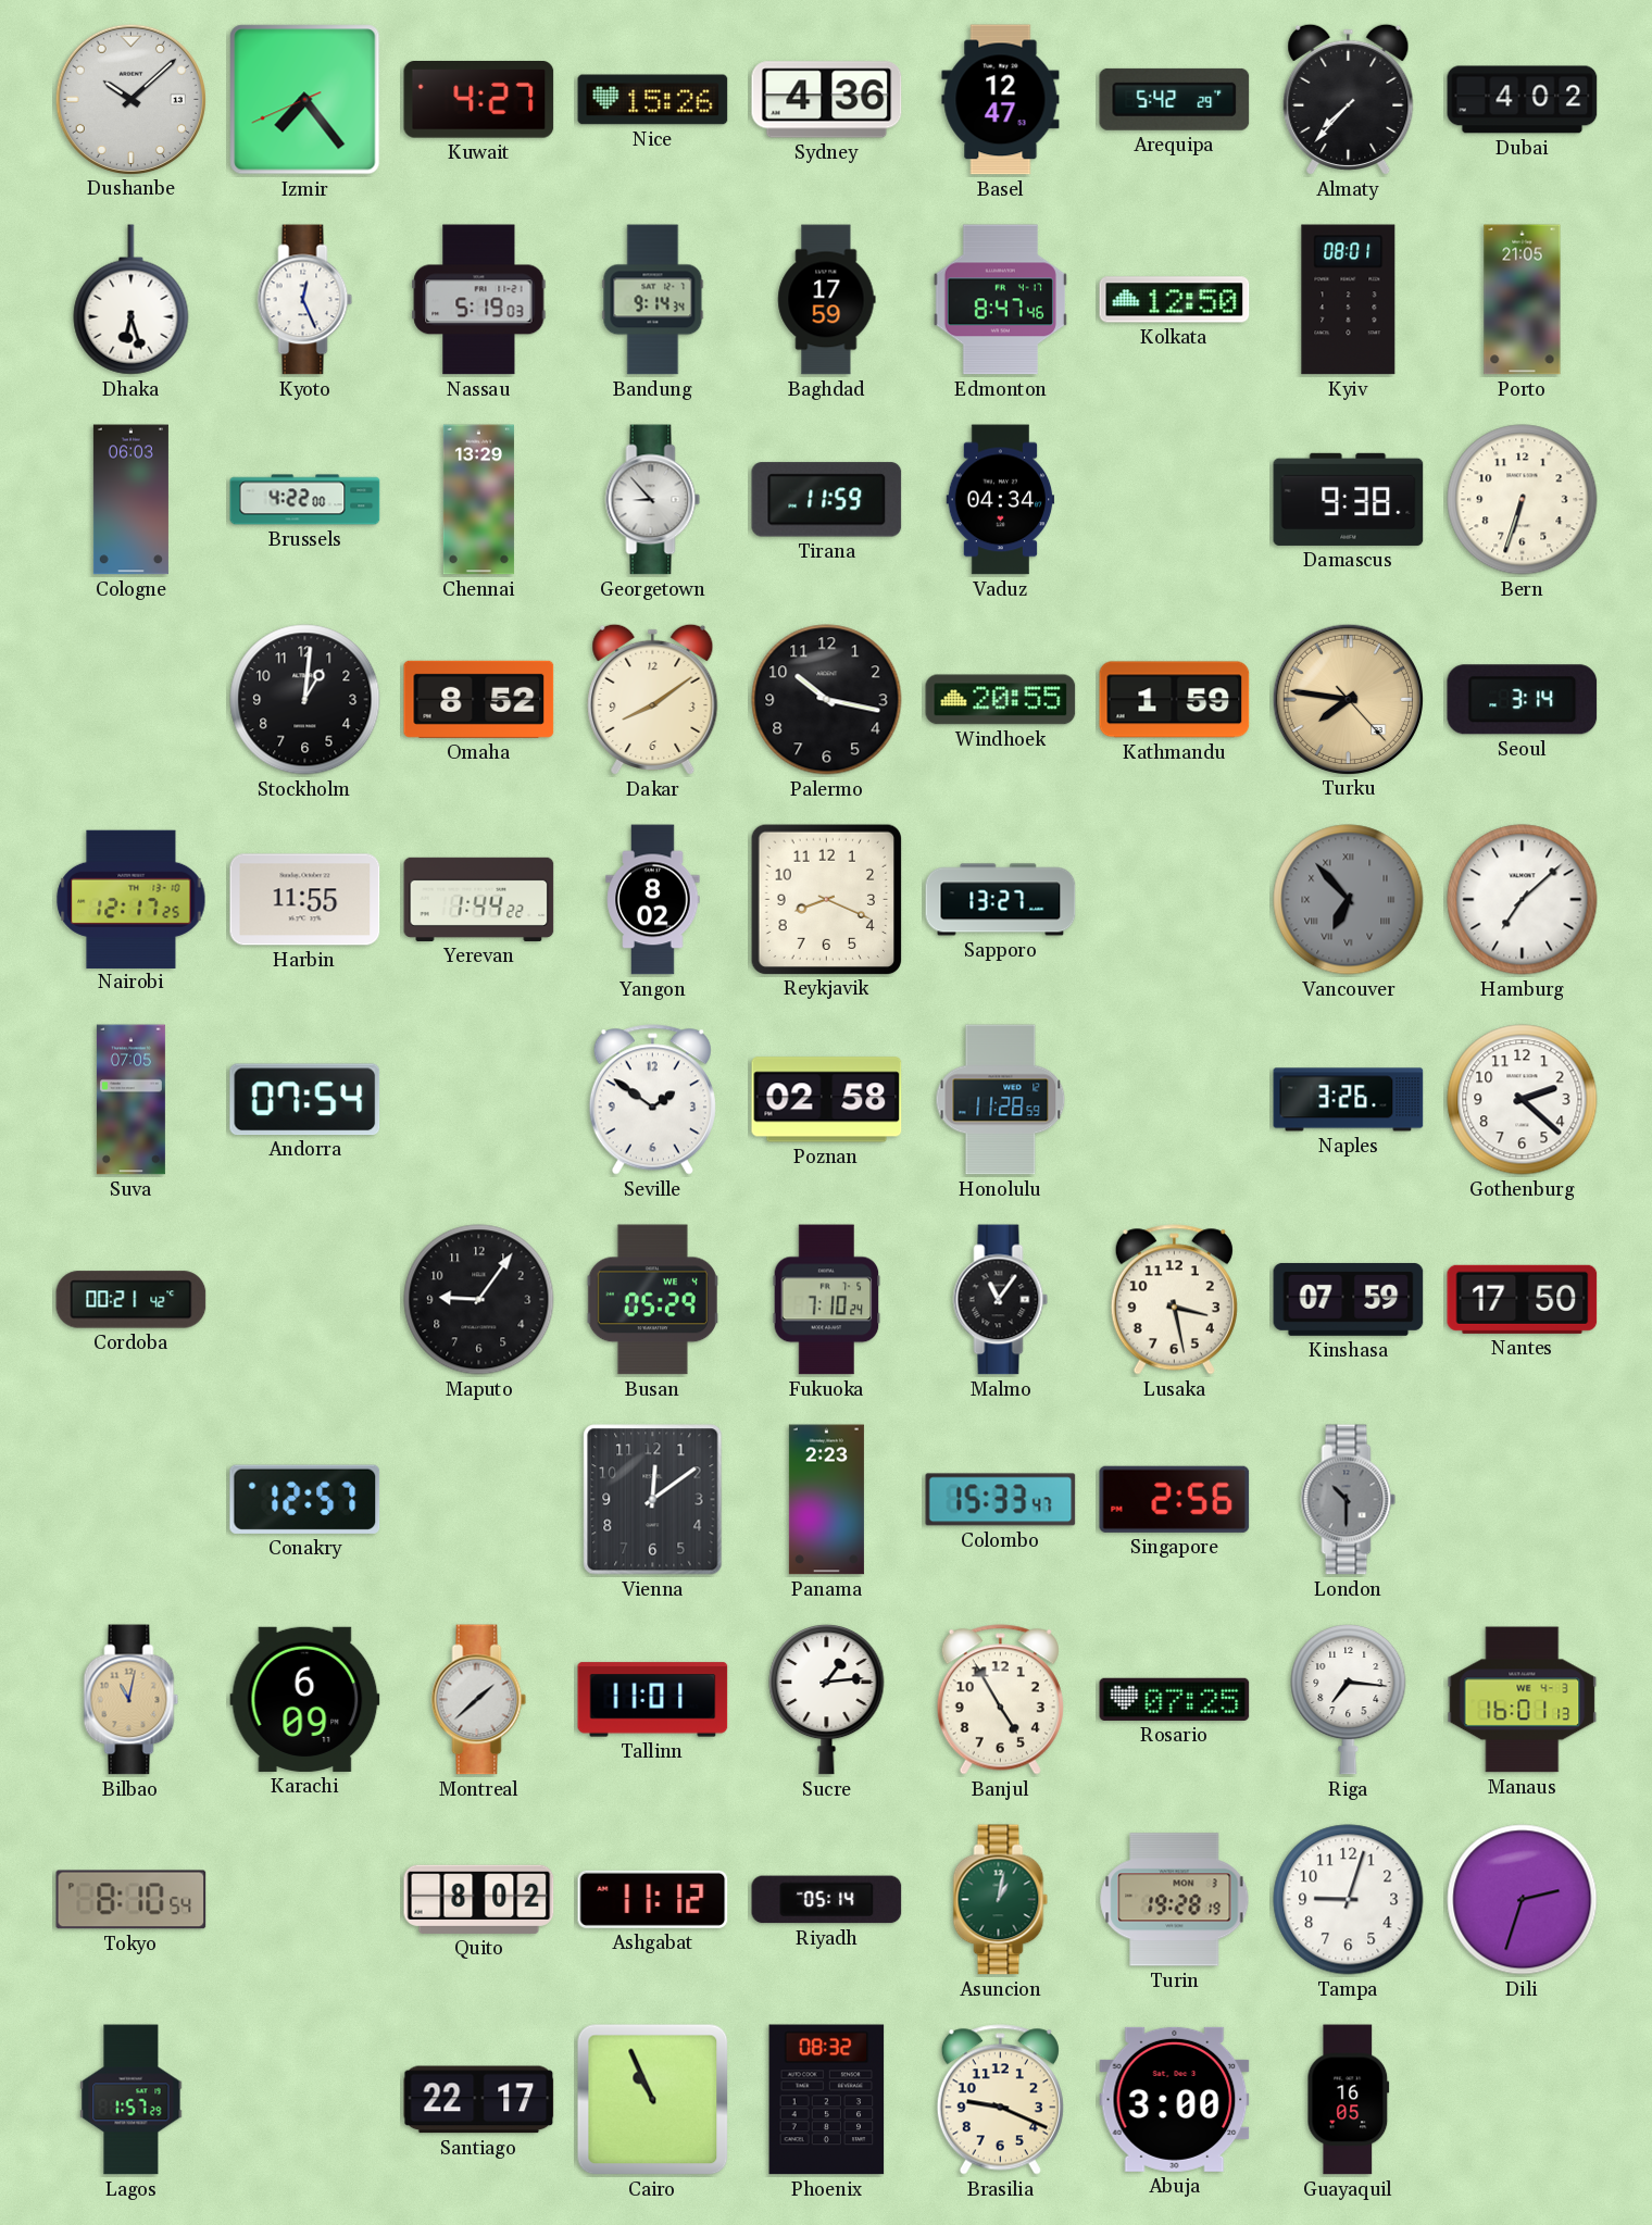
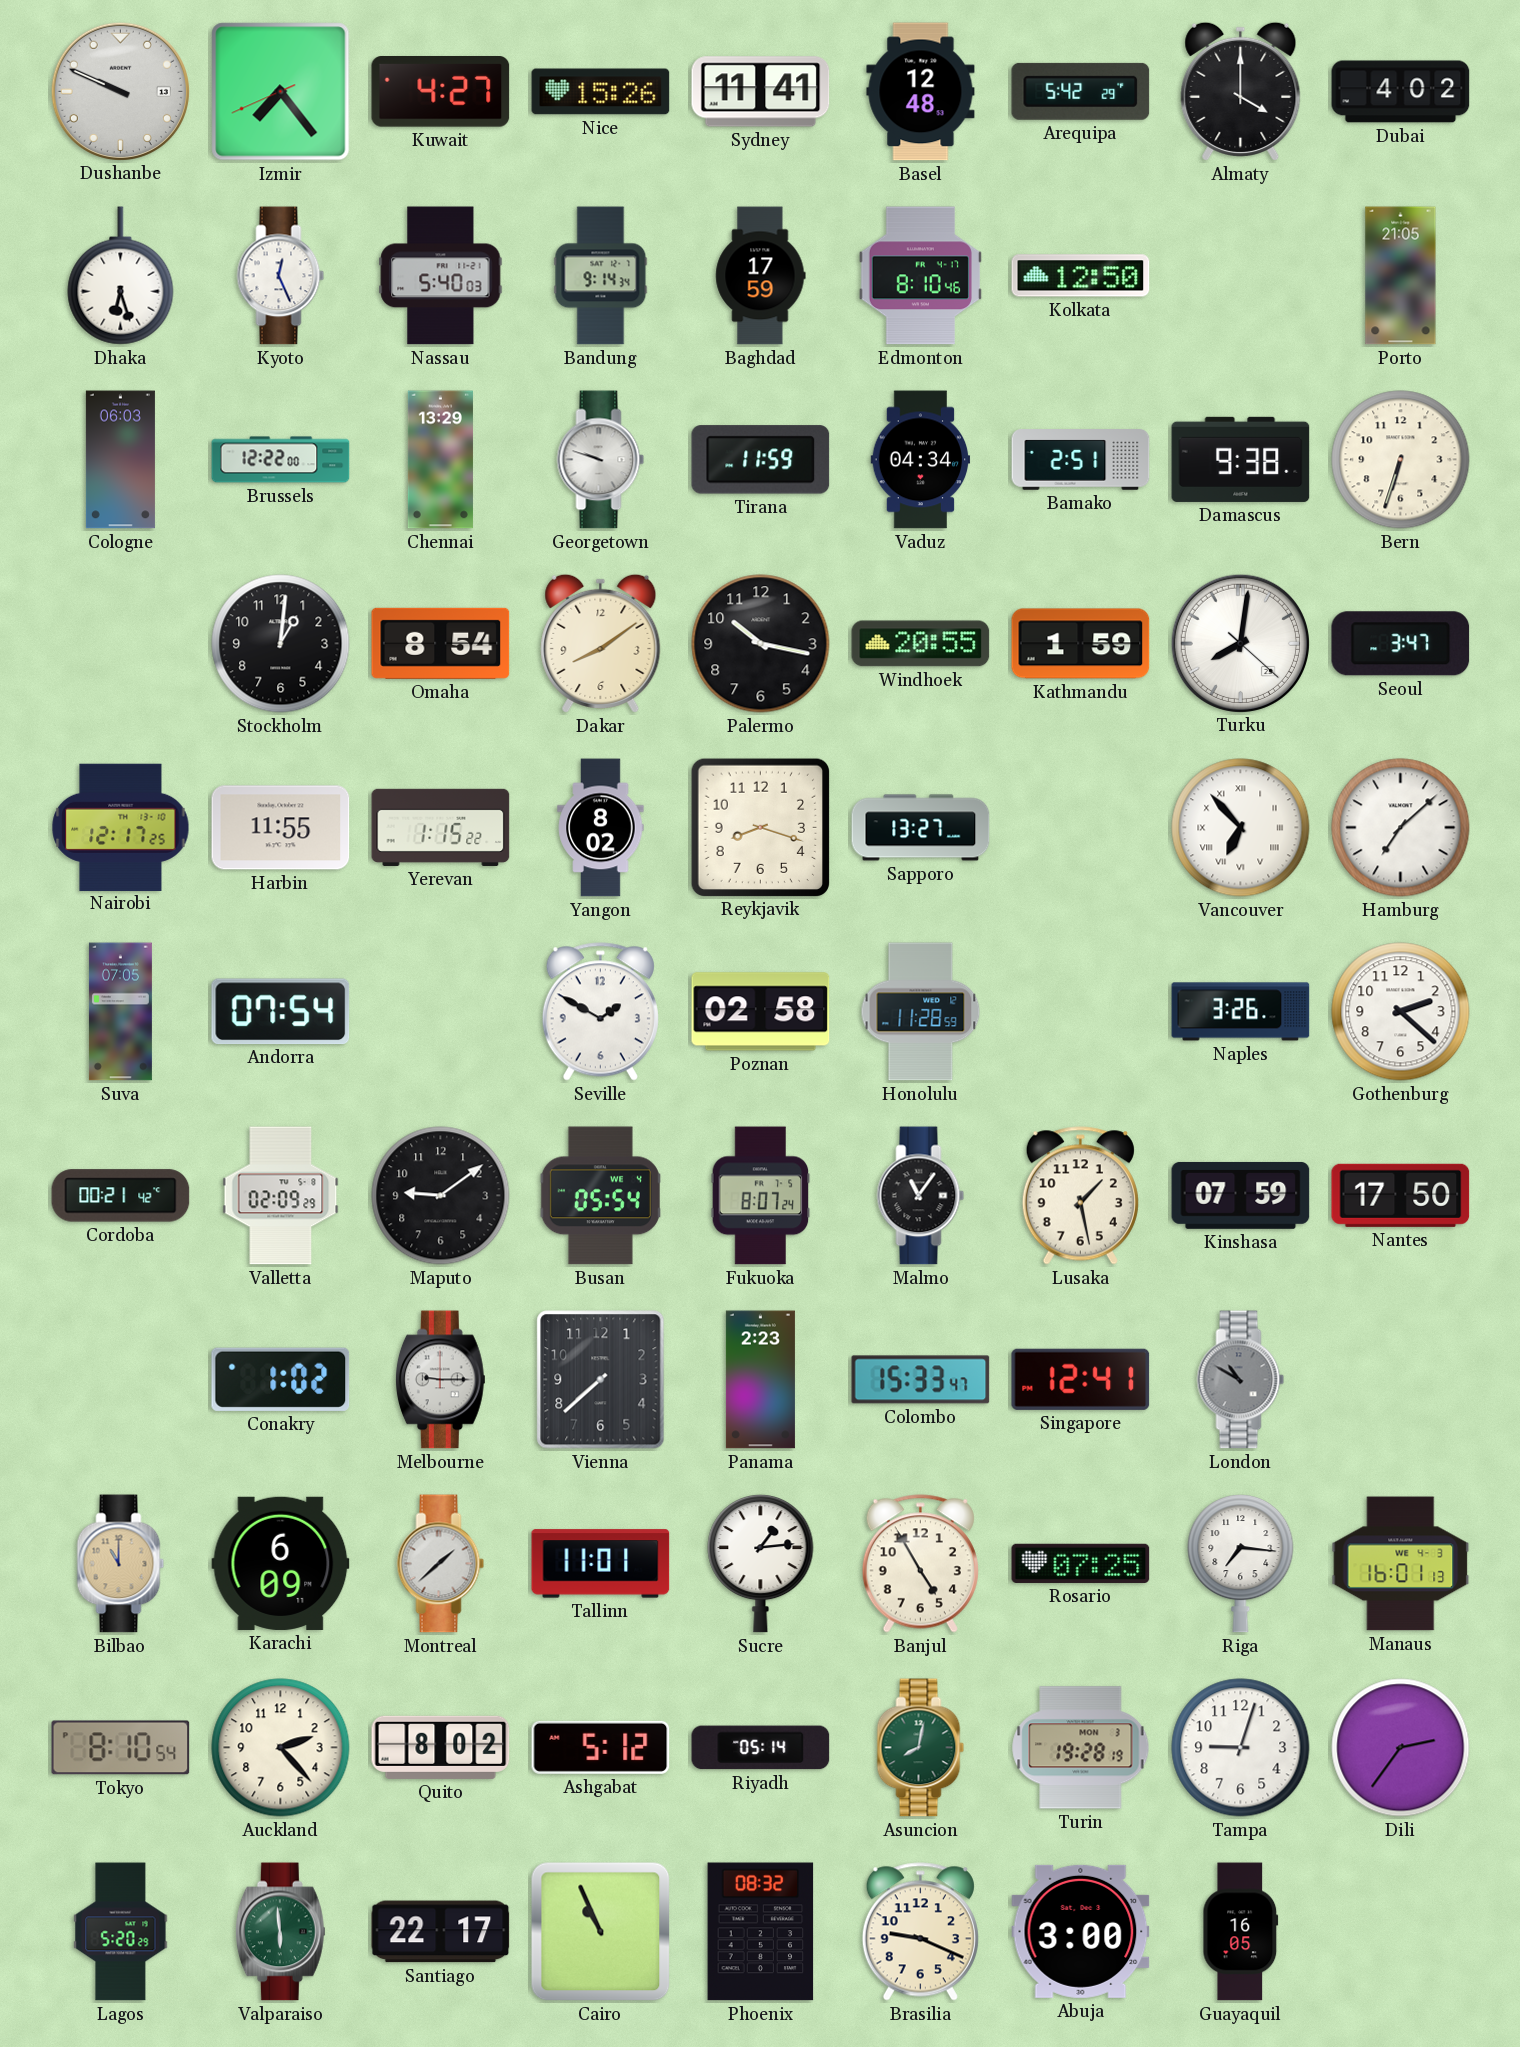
Dushanbe: 10:08 -> 9:49
Sydney: 4:36 -> 11:41
Basel: 12:47 -> 12:48
Almaty: 7:37 -> 4:00
Nassau: 5:19 -> 5:40
Edmonton: 8:47 -> 8:10
Kyiv: 08:01 -> none
Brussels: 4:22 -> 12:22
Georgetown: 8:53 -> 9:48
Bamako: none -> 2:51
Omaha: 8:52 -> 8:54
Turku: 7:46 -> 8:01
Turku dial: champagne -> white
Seoul: 3:14 -> 3:47
Yerevan: 1:44 -> 1:15
Reykjavik: 8:19 -> 8:18
Vancouver dial: grey -> white
Seville: 1:51 -> 1:50
Valletta: none -> 02:09
Maputo: 9:06 -> 9:09
Busan: 05:29 -> 05:54
Fukuoka: 7:10 -> 8:07
Lusaka: 3:28 -> 1:28
Conakry: 12:57 -> 1:02
Melbourne: none -> 9:15
Vienna: 12:09 -> 7:38
Singapore: 2:56 -> 12:41
London: 10:30 -> 10:50
Bilbao: 11:02 -> 11:00
Auckland: none -> 2:23
Ashgabat: 11:12 -> 5:12
Asuncion: 1:02 -> 8:02
Dili: 2:33 -> 2:36
Lagos: 1:57 -> 5:20
Valparaiso: none -> 5:59
